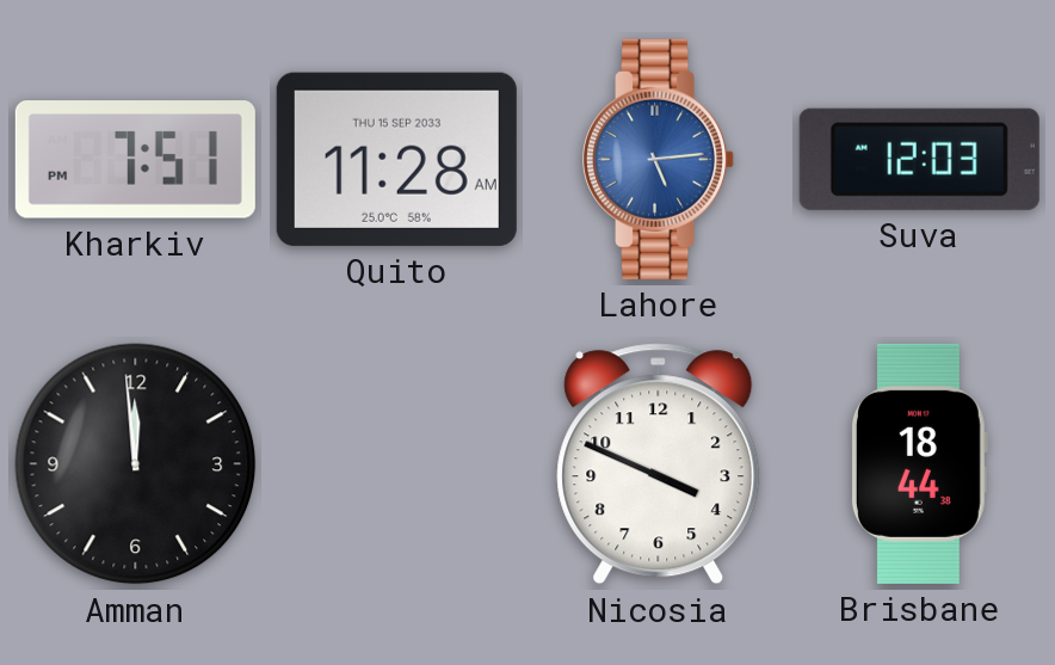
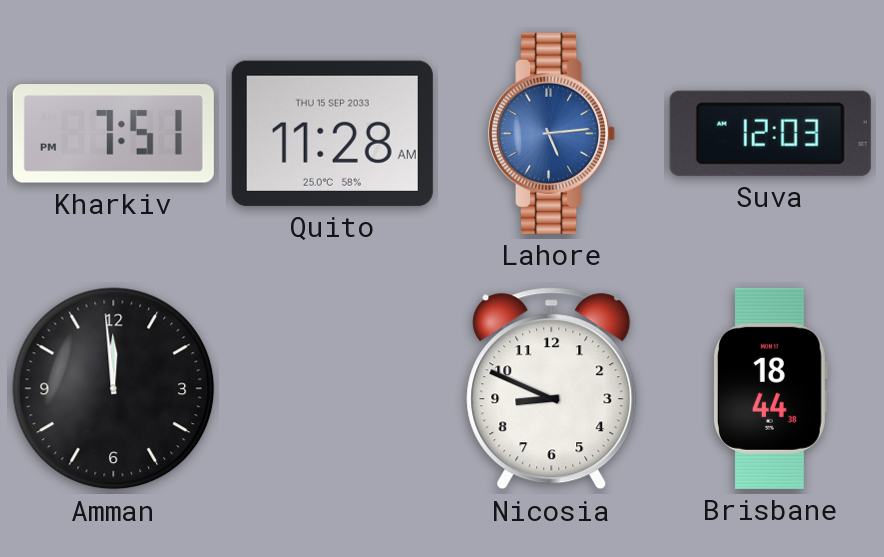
Nicosia: 3:49 -> 8:49
